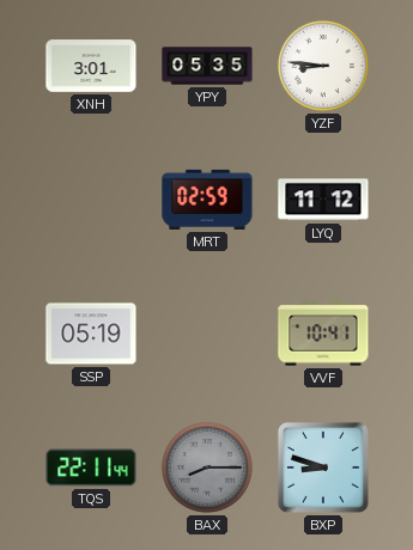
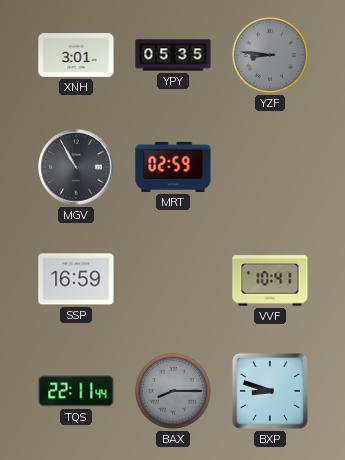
YZF dial: white -> grey
MGV: none -> 10:55
LYQ: 11:12 -> none
SSP: 05:19 -> 16:59
